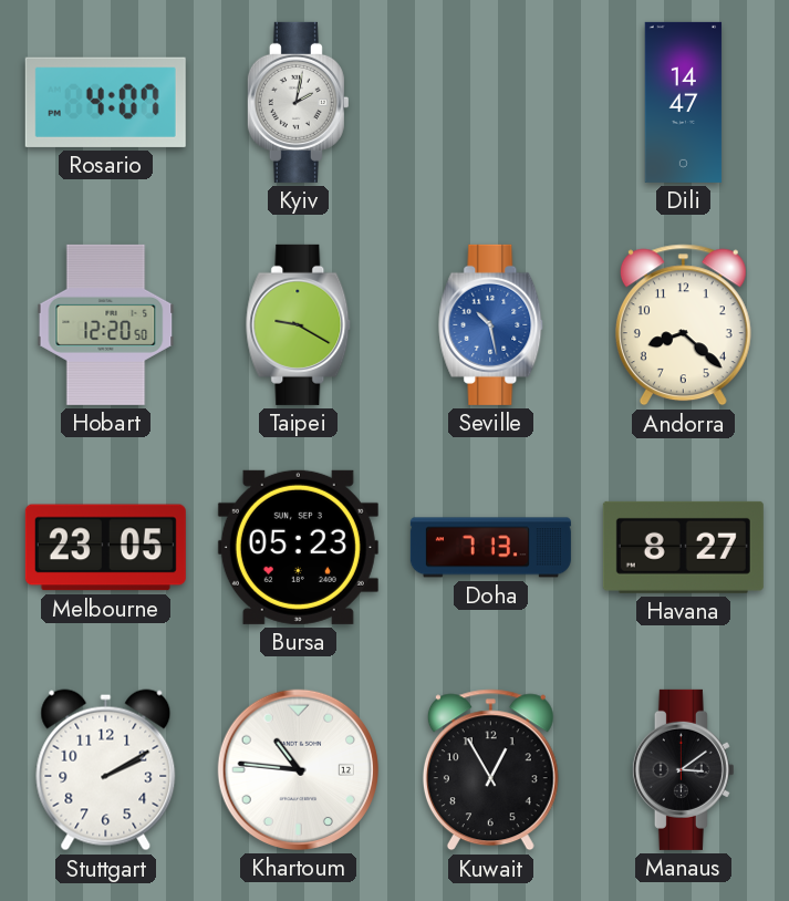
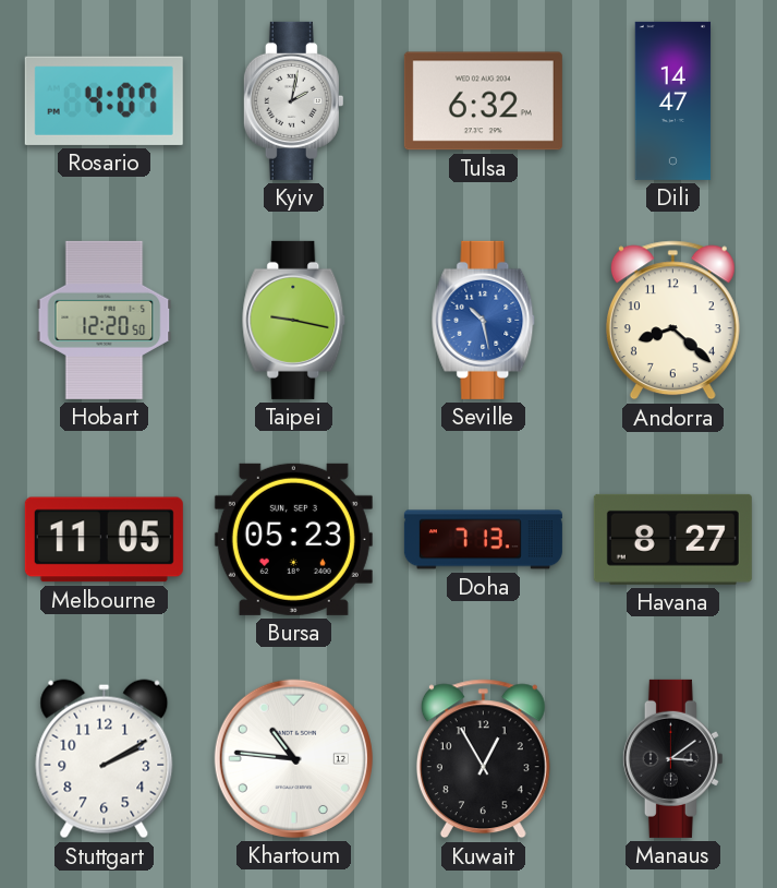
Tulsa: none -> 6:32
Taipei: 9:20 -> 9:17
Melbourne: 23:05 -> 11:05
